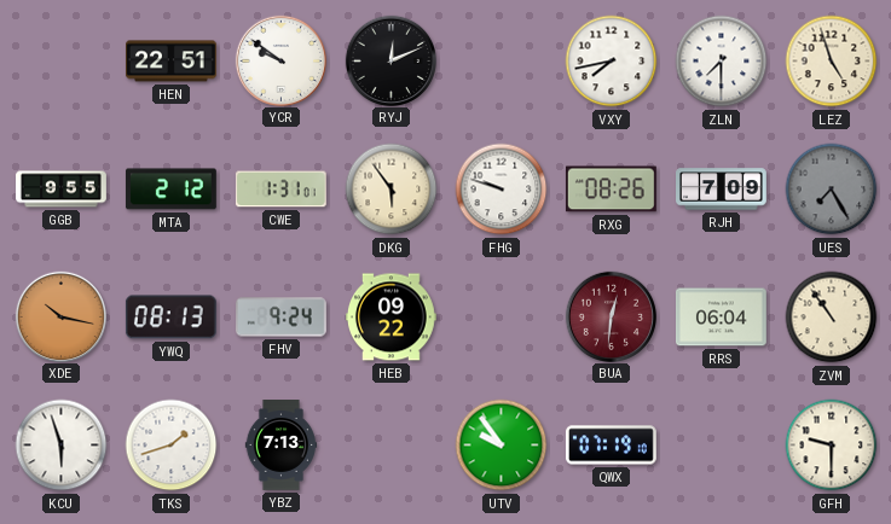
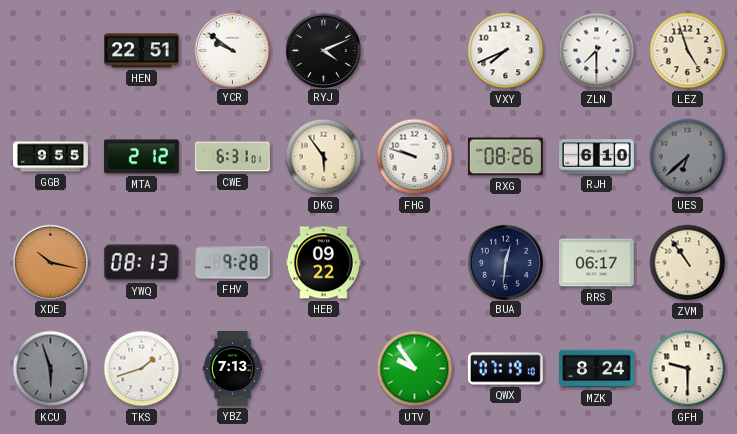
RYJ: 12:11 -> 4:11
VXY: 7:43 -> 7:41
CWE: 1:31 -> 6:31
RJH: 7:09 -> 6:10
UES: 7:25 -> 6:38
FHV: 9:24 -> 9:28
BUA dial: burgundy -> navy
RRS: 06:04 -> 06:17
KCU dial: white -> grey
MZK: none -> 8:24
